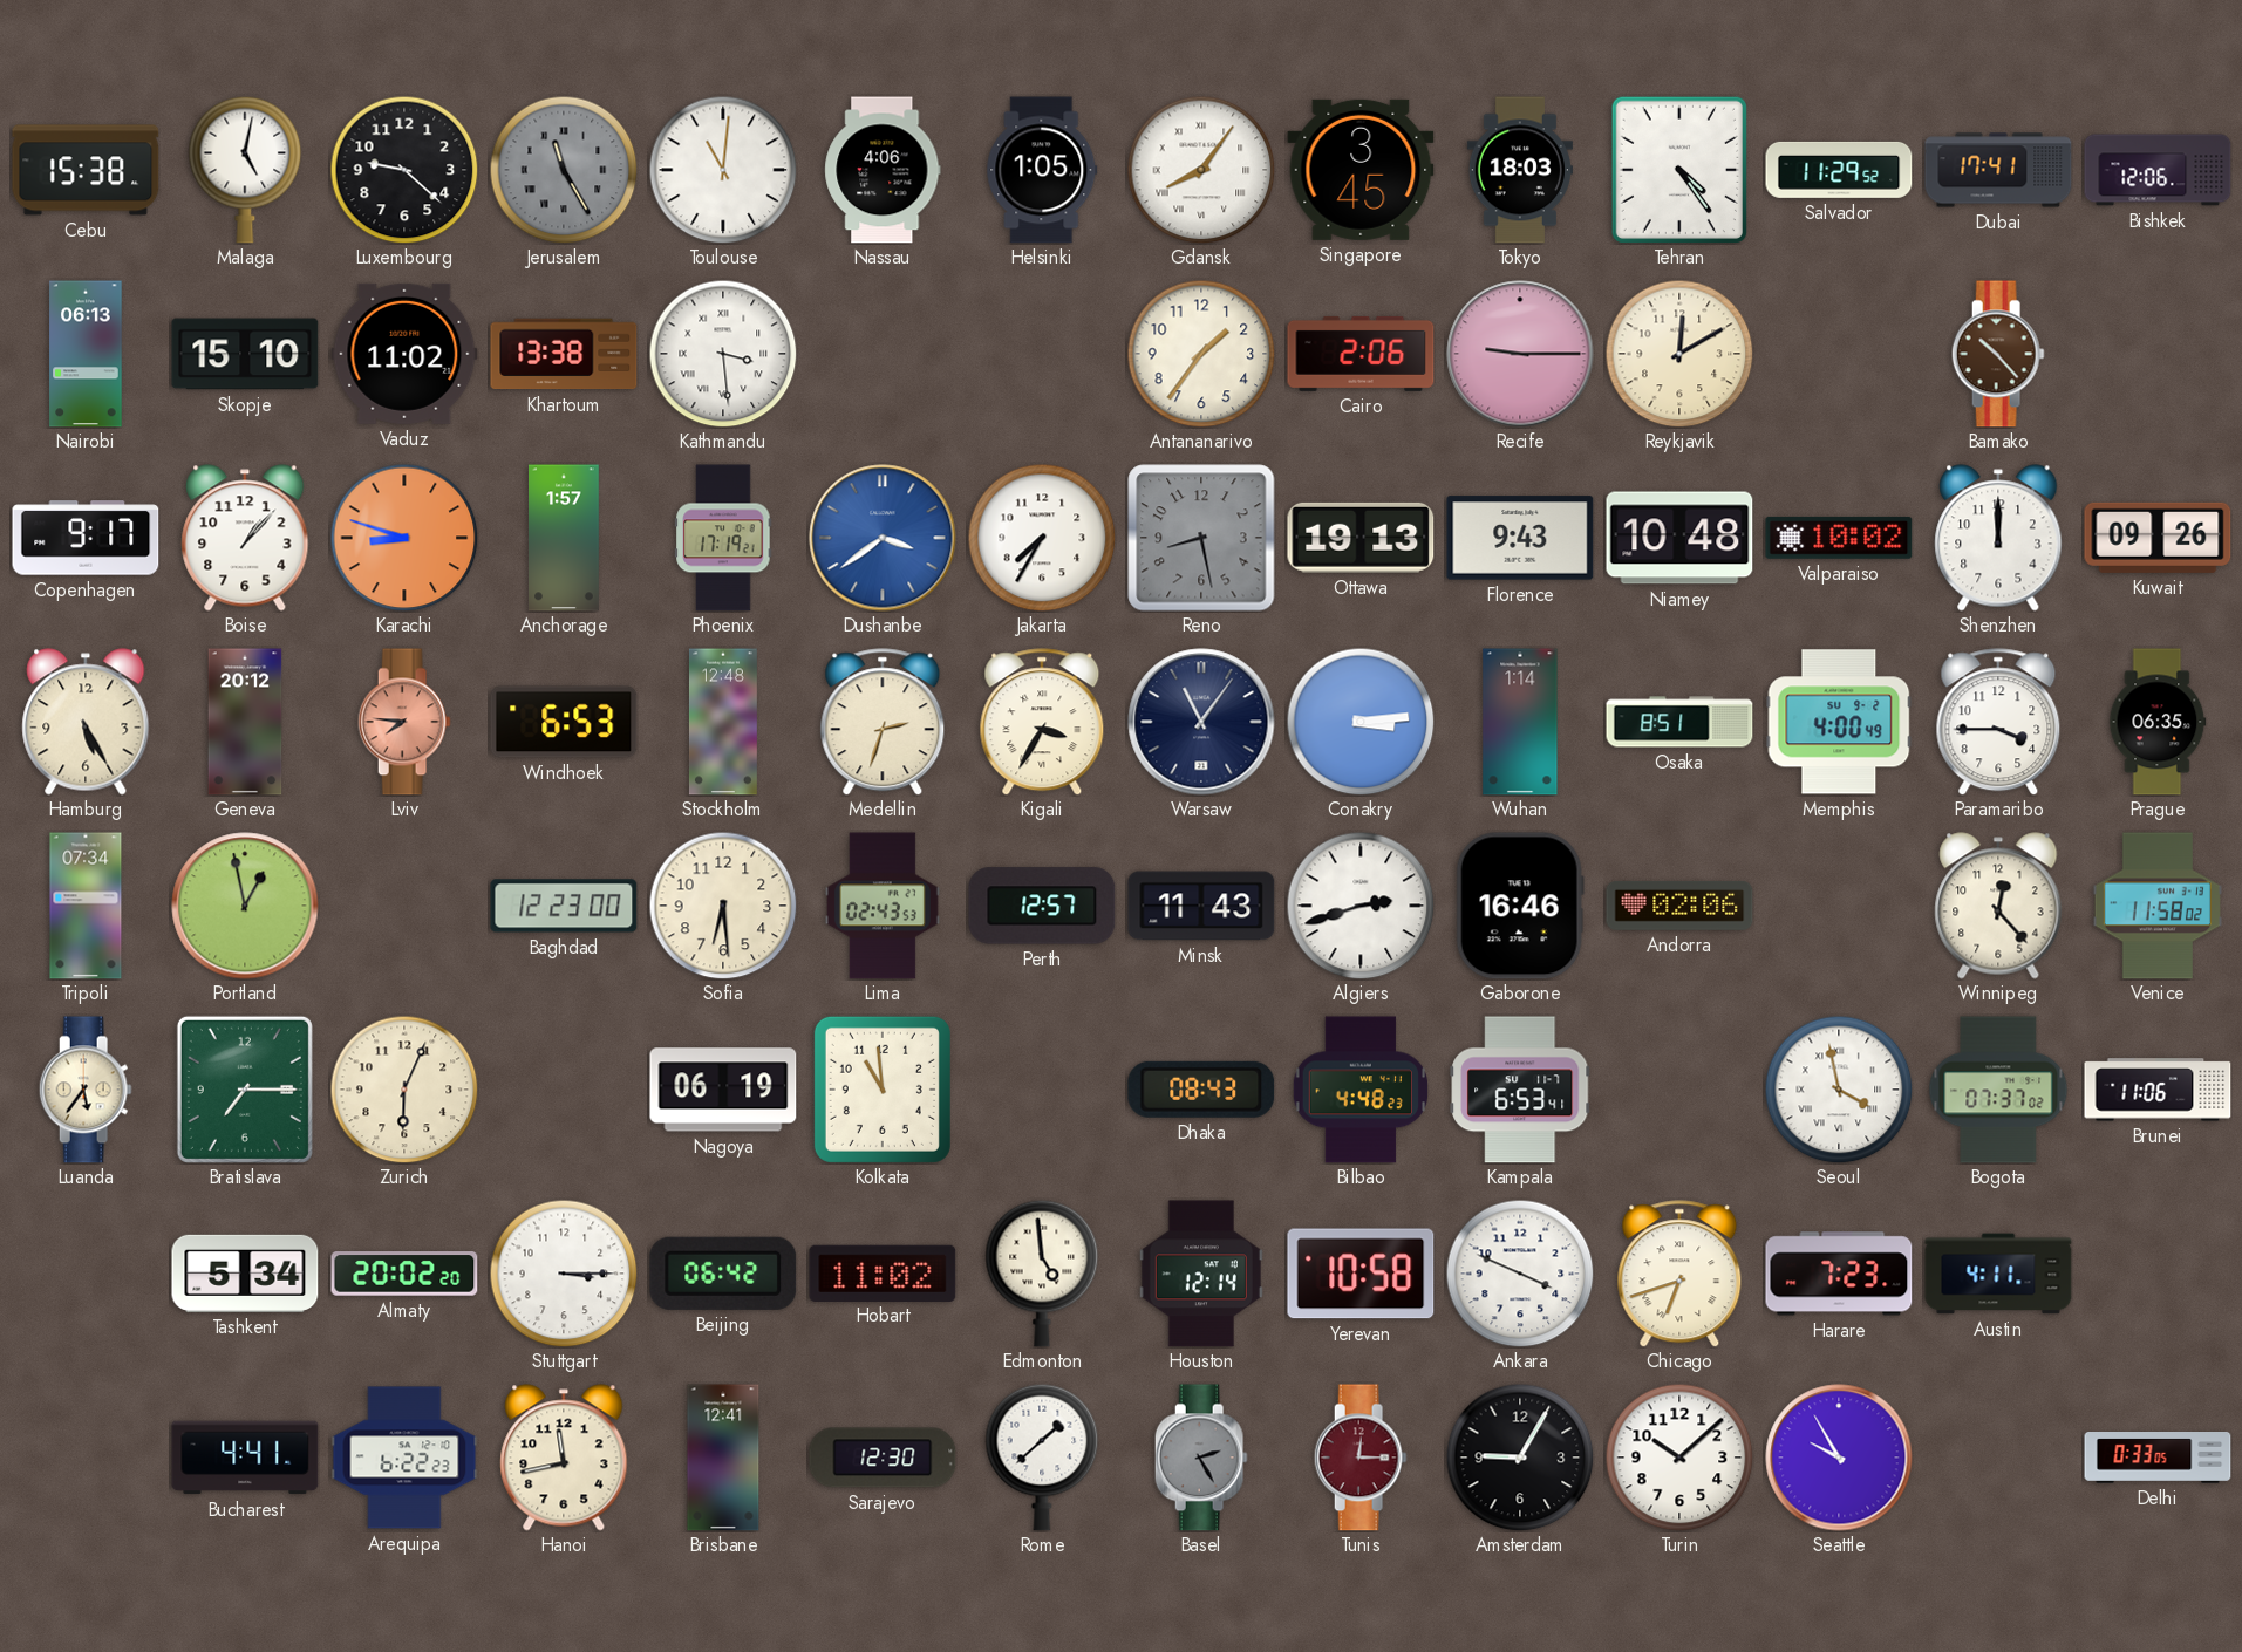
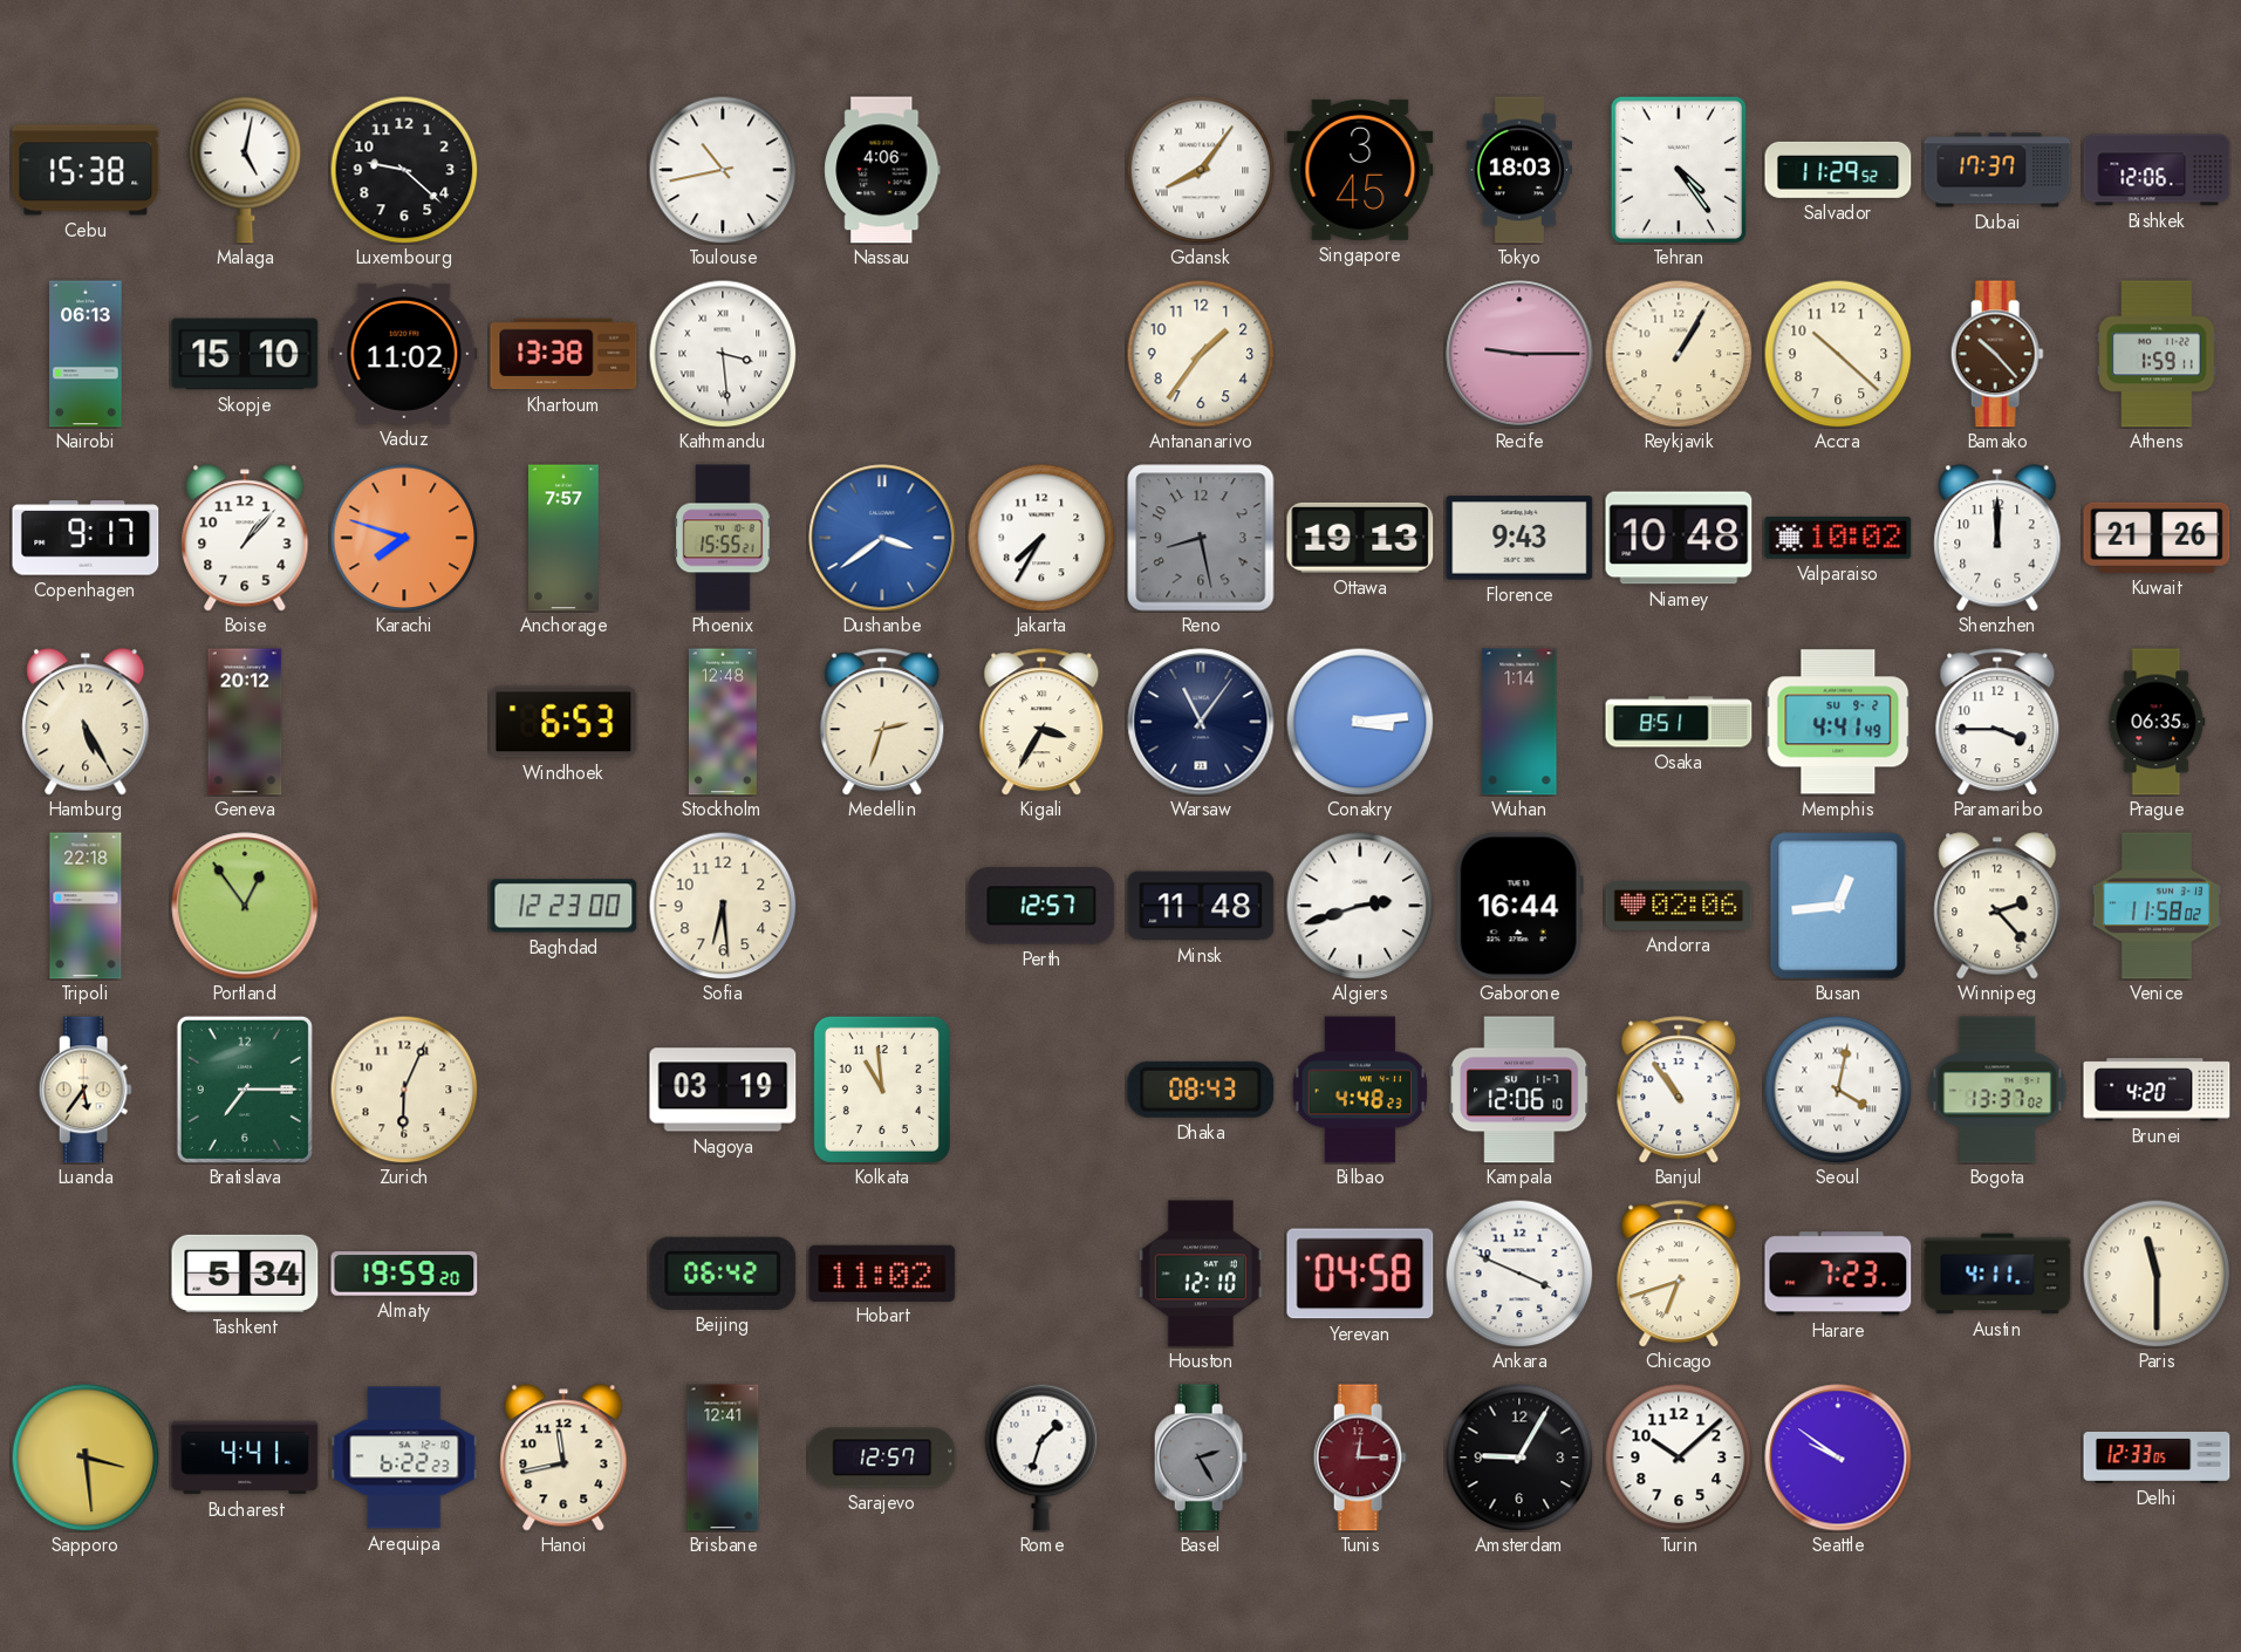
Jerusalem: 11:25 -> none
Toulouse: 11:01 -> 10:43
Helsinki: 1:05 -> none
Dubai: 17:41 -> 17:37
Cairo: 2:06 -> none
Reykjavik: 12:10 -> 1:05
Accra: none -> 10:22
Athens: none -> 1:59
Karachi: 8:48 -> 7:48
Anchorage: 1:57 -> 7:57
Phoenix: 17:19 -> 15:55
Kuwait: 09:26 -> 21:26
Lviv: 7:46 -> none
Memphis: 4:00 -> 4:41
Tripoli: 07:34 -> 22:18
Portland: 12:58 -> 12:54
Lima: 02:43 -> none
Minsk: 11:43 -> 11:48
Gaborone: 16:46 -> 16:44
Busan: none -> 12:44
Winnipeg: 12:23 -> 2:23
Nagoya: 06:19 -> 03:19
Kampala: 6:53 -> 12:06
Banjul: none -> 10:54
Seoul: 3:58 -> 4:02
Bogota: 07:37 -> 13:37
Brunei: 11:06 -> 4:20
Almaty: 20:02 -> 19:59
Stuttgart: 3:15 -> none
Edmonton: 4:59 -> none
Houston: 12:14 -> 12:10
Yerevan: 10:58 -> 04:58
Paris: none -> 11:30
Sapporo: none -> 3:29
Sarajevo: 12:30 -> 12:57
Rome: 1:38 -> 1:33
Seattle: 9:55 -> 9:51
Delhi: 0:33 -> 12:33
